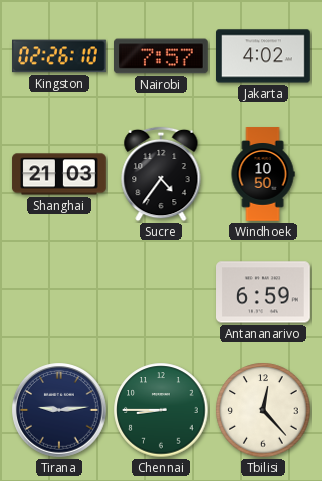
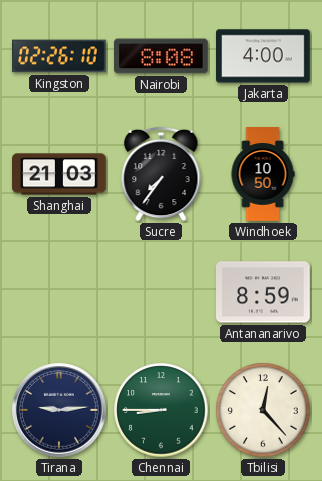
Nairobi: 7:57 -> 8:08
Jakarta: 4:02 -> 4:00
Sucre: 4:36 -> 7:36
Antananarivo: 6:59 -> 8:59
